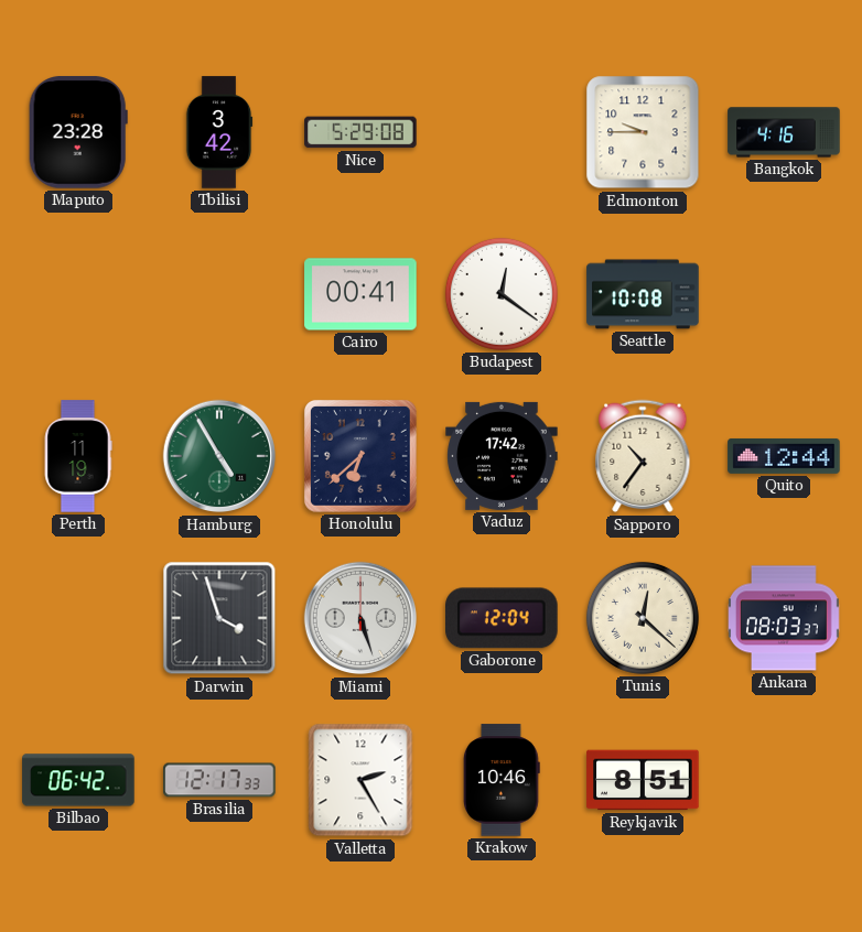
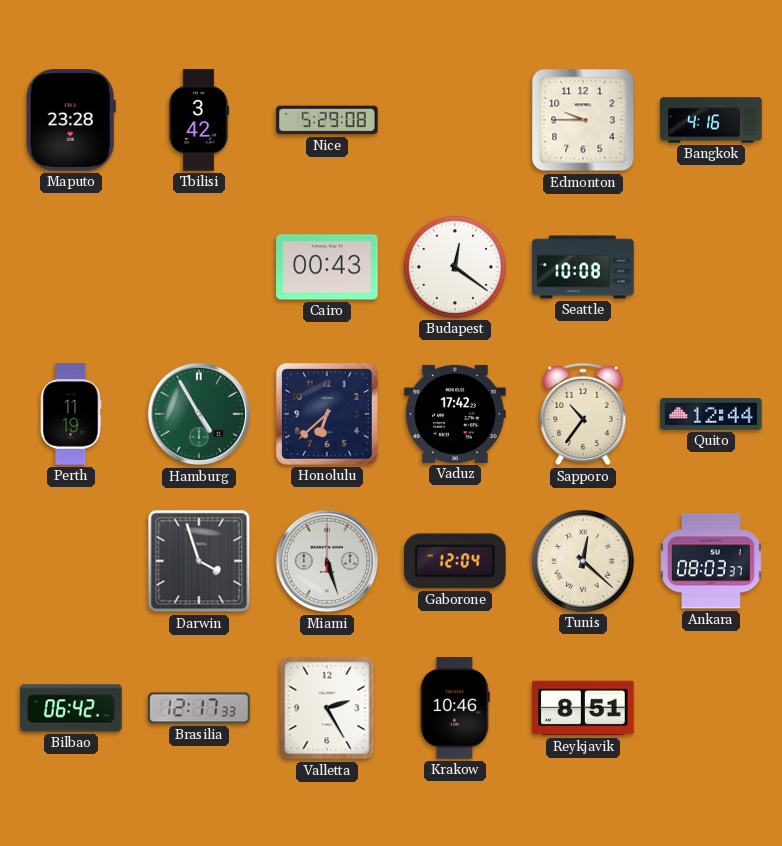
Cairo: 00:41 -> 00:43
